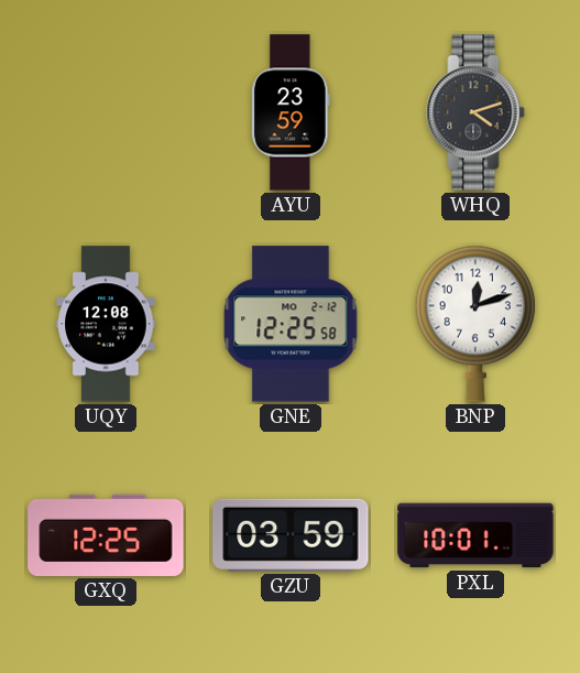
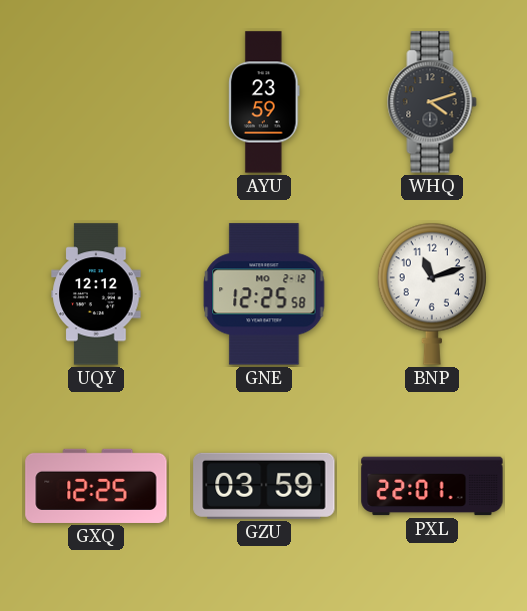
UQY: 12:08 -> 12:12
BNP: 12:12 -> 11:12
PXL: 10:01 -> 22:01
